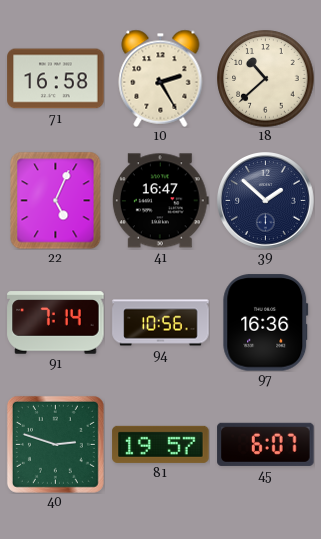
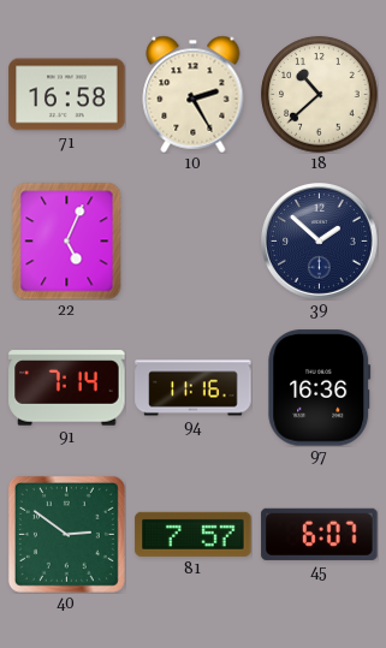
41: 16:47 -> none
94: 10:56 -> 11:16
40: 2:48 -> 2:51
81: 19:57 -> 7:57
